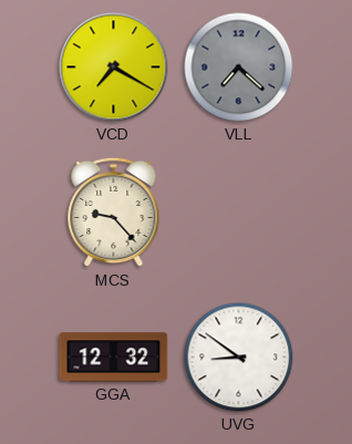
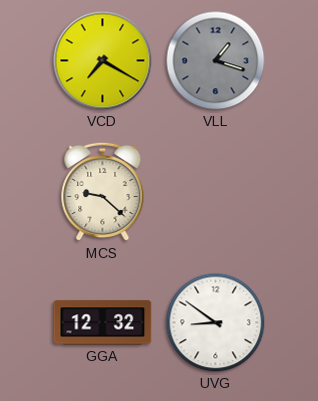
VLL: 7:22 -> 1:18
MCS: 9:23 -> 9:22
